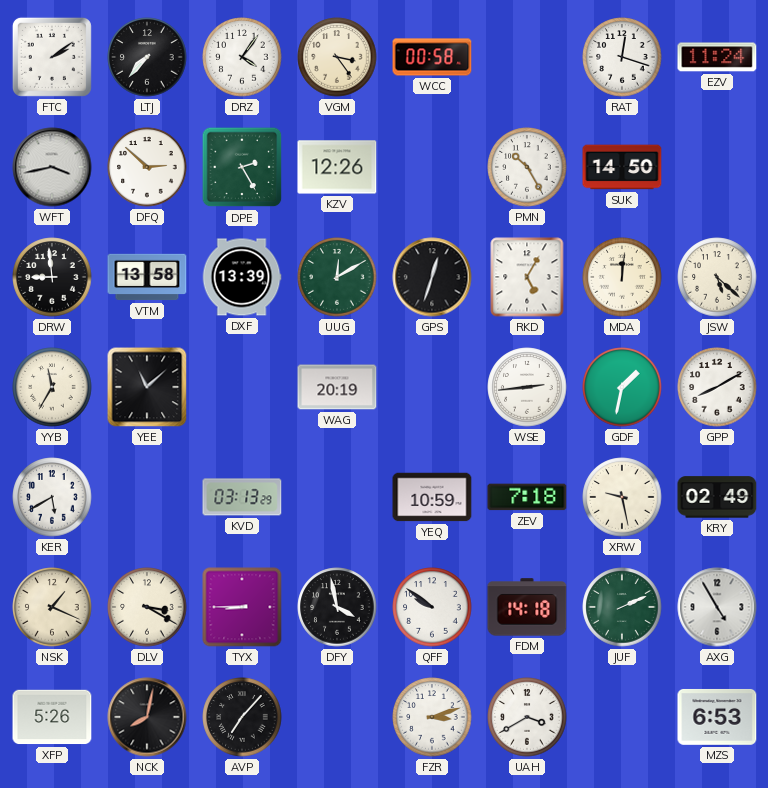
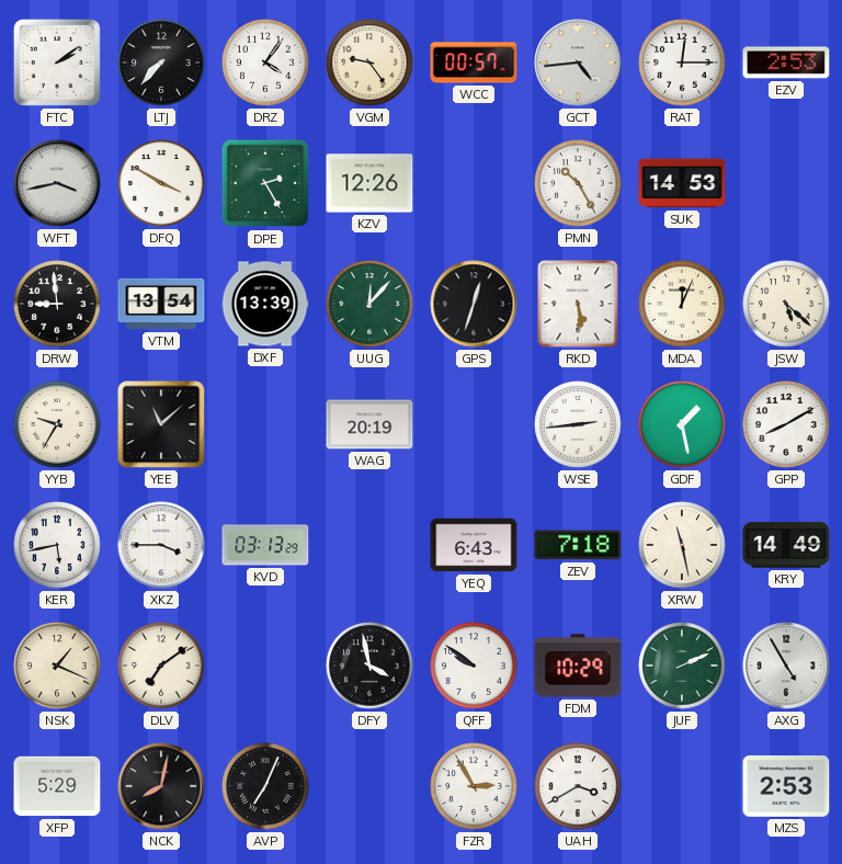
VGM: 3:24 -> 9:24
WCC: 00:58 -> 00:57
GCT: none -> 4:44
RAT: 12:18 -> 12:15
EZV: 11:24 -> 2:53
DFQ: 2:52 -> 3:50
SUK: 14:50 -> 14:53
VTM: 13:58 -> 13:54
UUG: 12:10 -> 12:07
RKD: 5:05 -> 5:29
MDA: 12:01 -> 12:04
YYB: 11:35 -> 9:35
GDF: 1:32 -> 1:28
KER: 5:40 -> 5:43
XKZ: none -> 3:45
YEQ: 10:59 -> 6:43
XRW: 9:28 -> 11:28
KRY: 02:49 -> 14:49
DLV: 3:20 -> 7:09
TYX: 8:45 -> none
FDM: 14:18 -> 10:29
XFP: 5:26 -> 5:29
AVP: 7:07 -> 7:04
FZR: 3:12 -> 2:55
MZS: 6:53 -> 2:53
